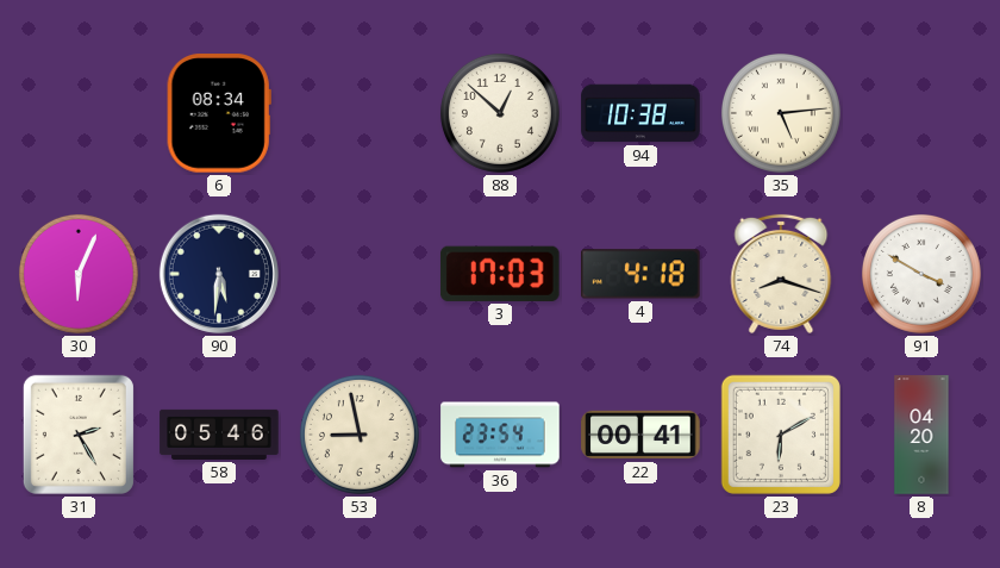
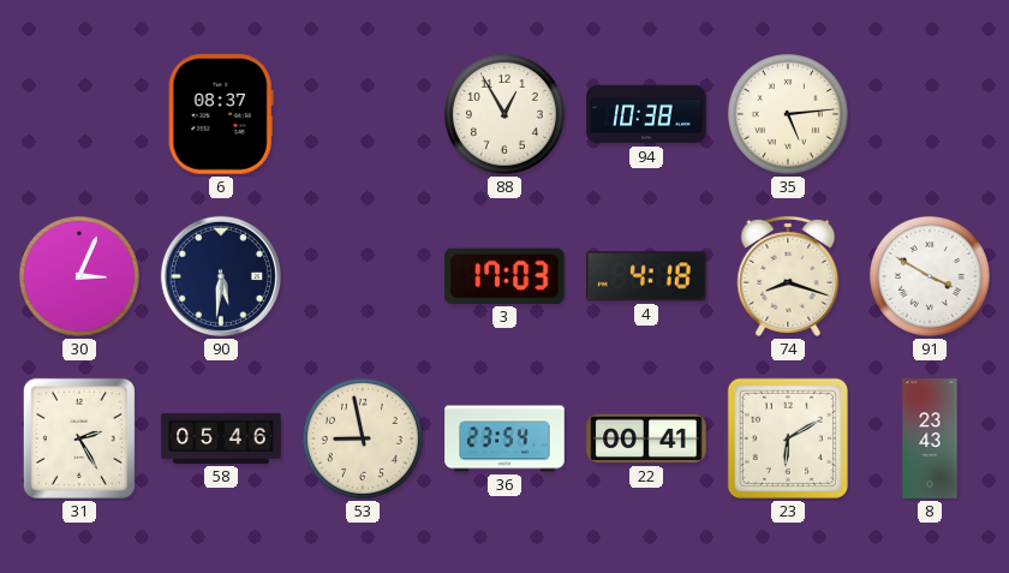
6: 08:34 -> 08:37
88: 12:52 -> 12:55
30: 6:04 -> 3:04
8: 04:20 -> 23:43
